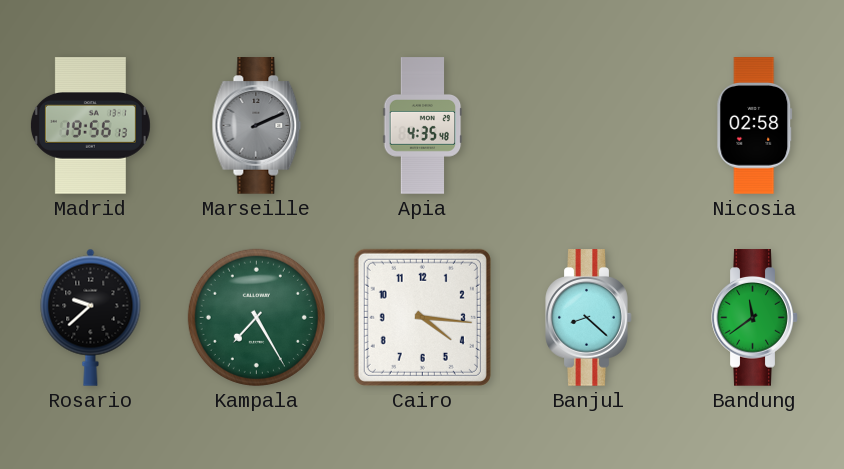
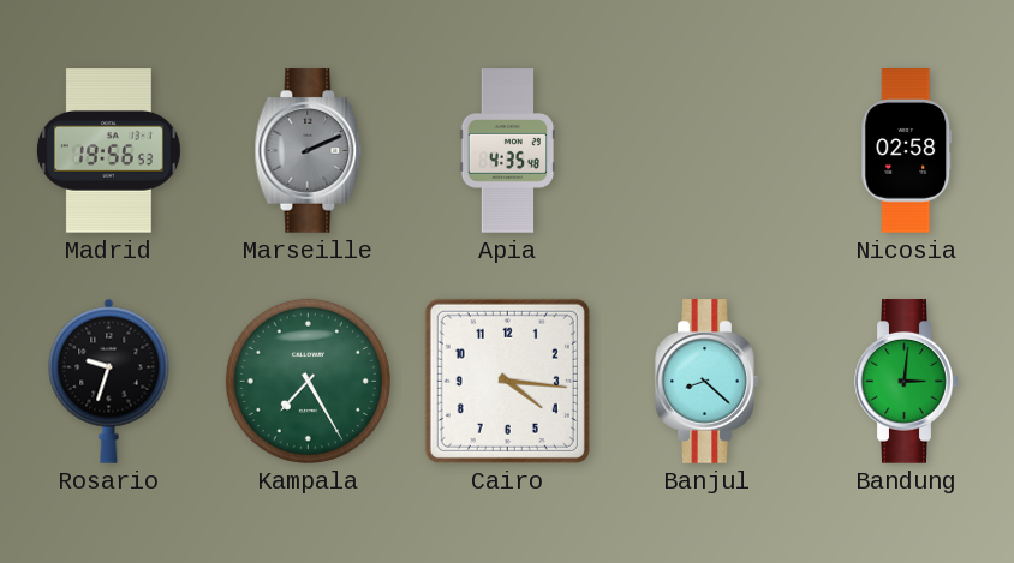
Madrid: 19:56:13 -> 19:56:53
Rosario: 9:38 -> 9:33
Bandung: 11:39 -> 3:01
